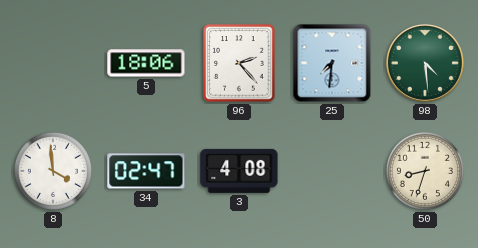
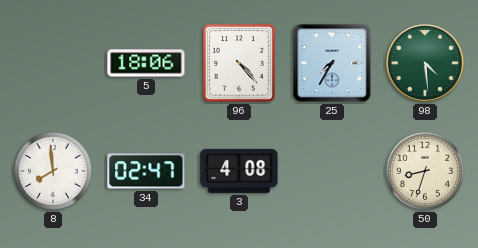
96: 2:23 -> 4:23
25: 7:31 -> 7:35
8: 3:59 -> 7:59
